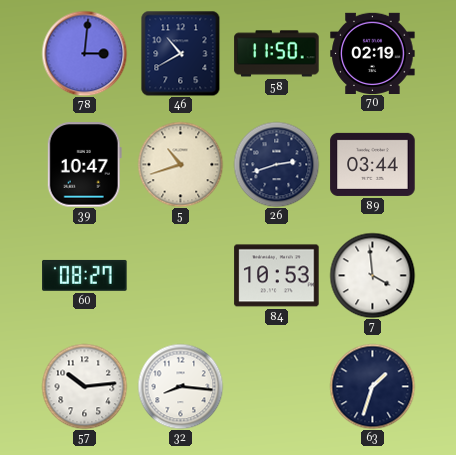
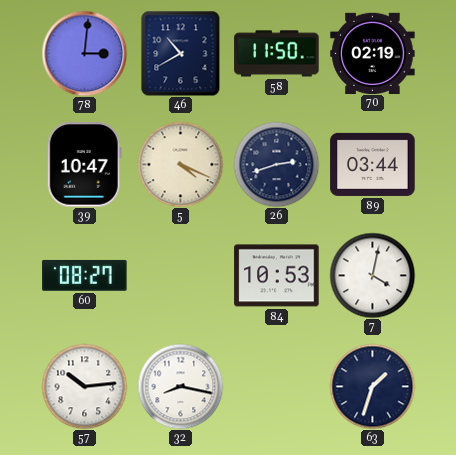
5: 10:42 -> 4:19
7: 3:59 -> 4:02
32: 8:16 -> 8:17
